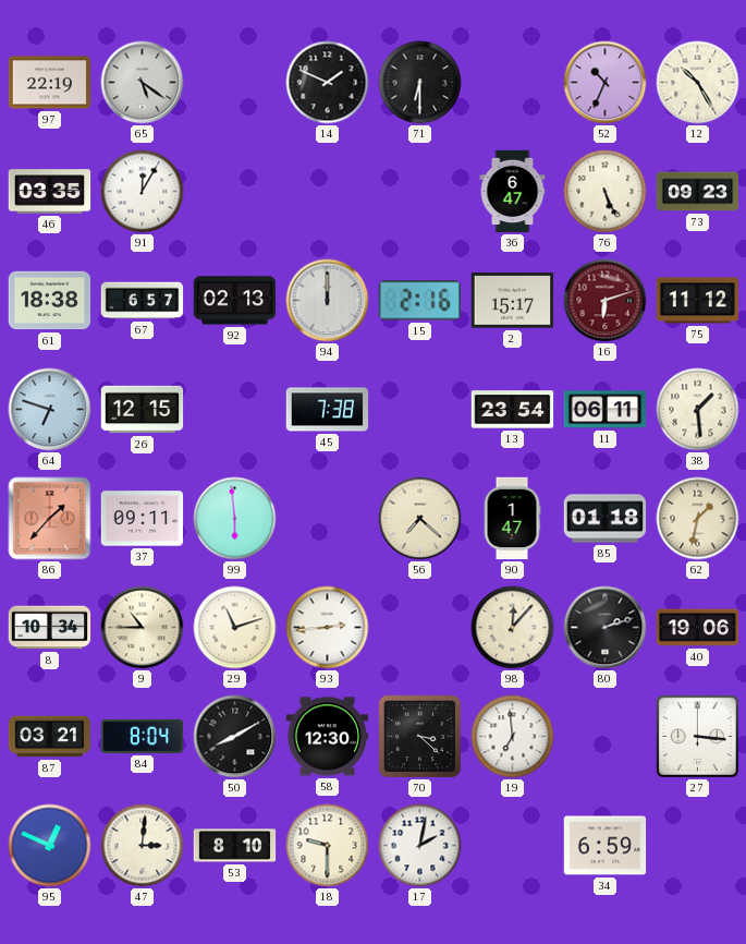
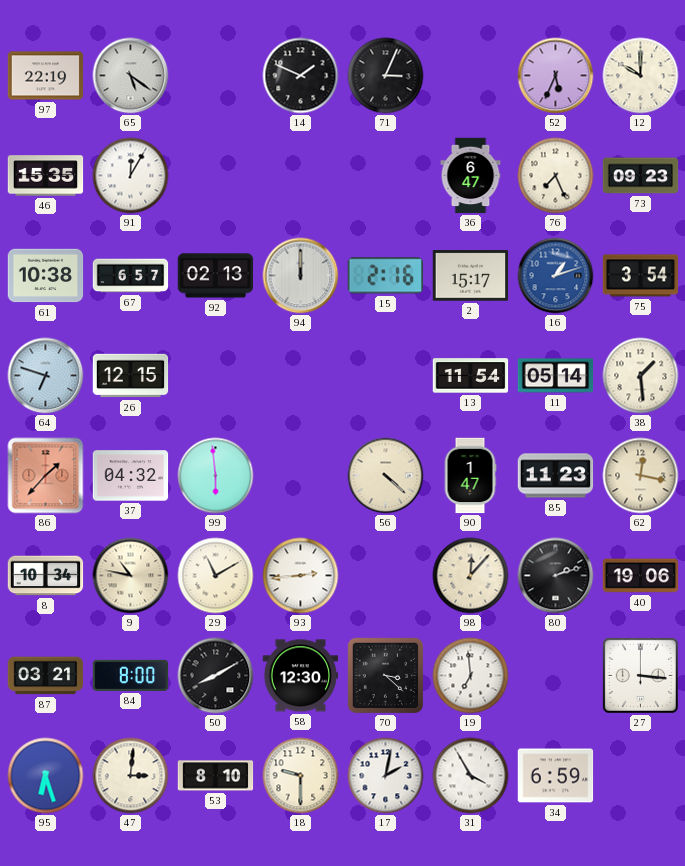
71: 6:30 -> 3:04
52: 10:34 -> 5:34
12: 10:25 -> 10:00
46: 03:35 -> 15:35
76: 5:26 -> 7:26
61: 18:38 -> 10:38
16: 6:12 -> 1:12
16 dial: burgundy -> blue
75: 11:12 -> 3:54
45: 7:38 -> none
13: 23:54 -> 11:54
11: 06:11 -> 05:14
37: 09:11 -> 04:32
56: 7:22 -> 4:22
85: 01:18 -> 11:23
62: 1:32 -> 12:17
9: 10:45 -> 10:47
29: 11:12 -> 11:10
84: 8:04 -> 8:00
95: 12:49 -> 6:27
31: none -> 3:55
